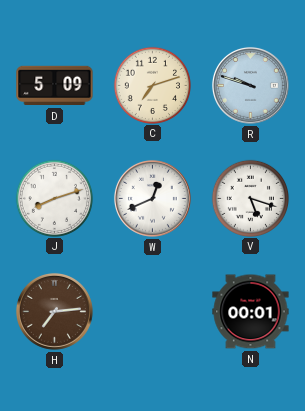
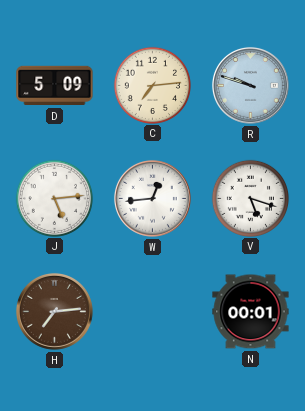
C: 7:12 -> 7:14
J: 8:12 -> 5:14
W: 12:41 -> 12:44
